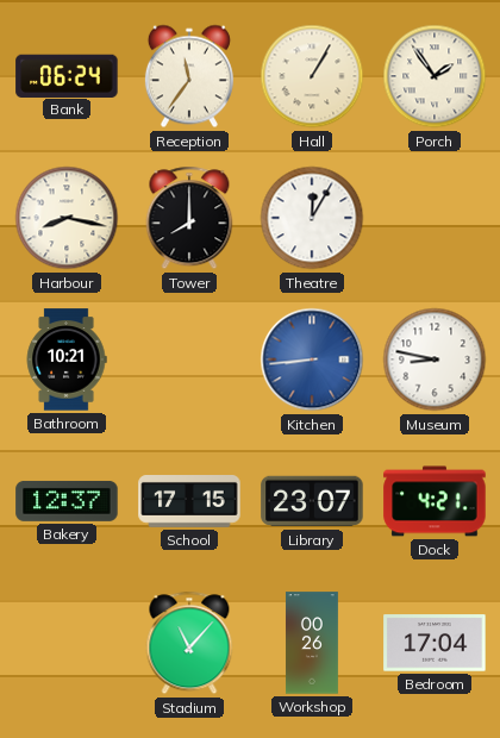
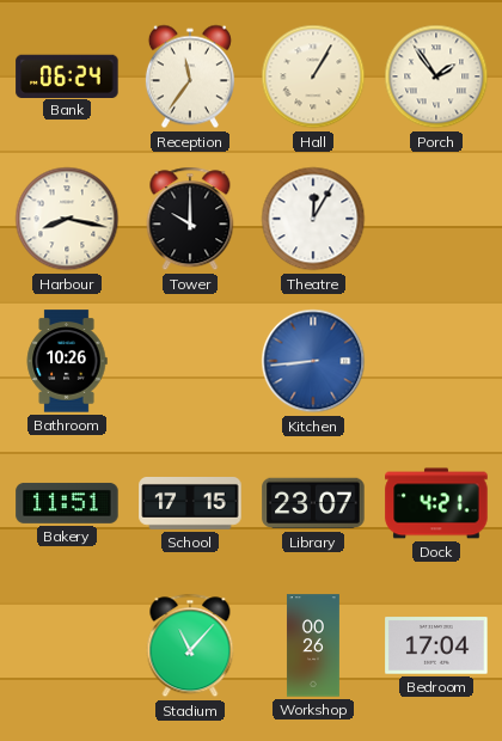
Tower: 8:00 -> 10:00
Bathroom: 10:21 -> 10:26
Museum: 8:47 -> none
Bakery: 12:37 -> 11:51
